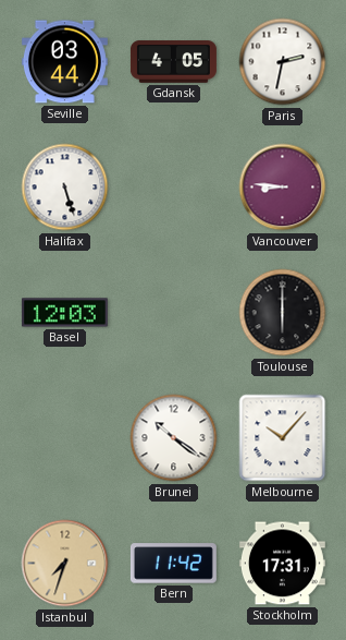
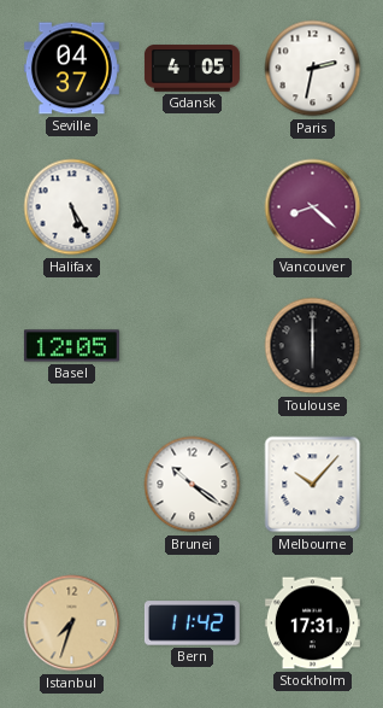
Seville: 03:44 -> 04:37
Halifax: 5:27 -> 5:25
Vancouver: 8:46 -> 8:22
Basel: 12:03 -> 12:05
